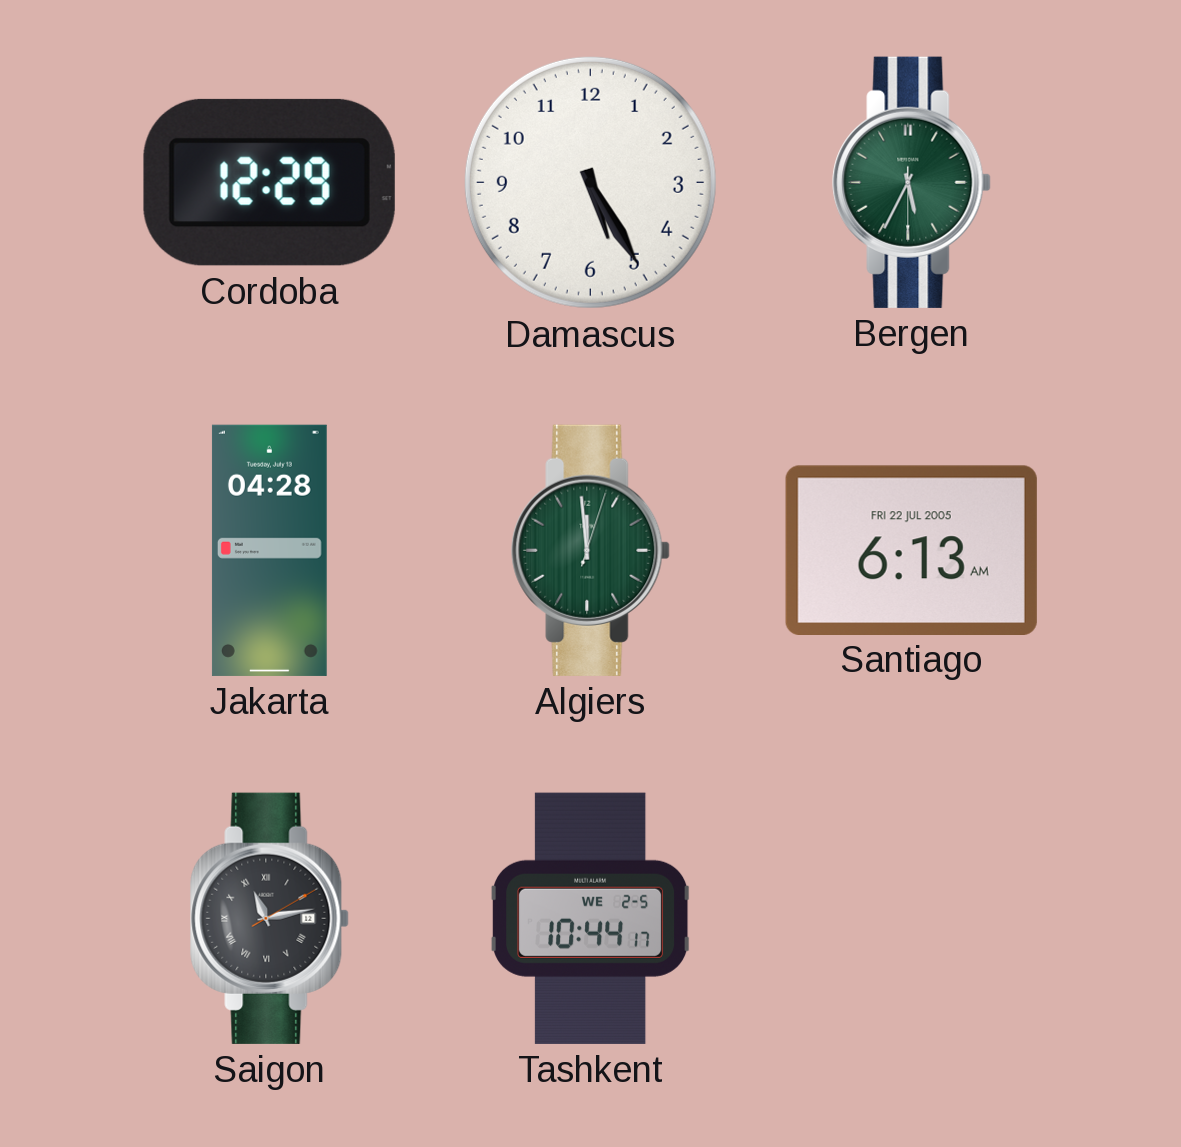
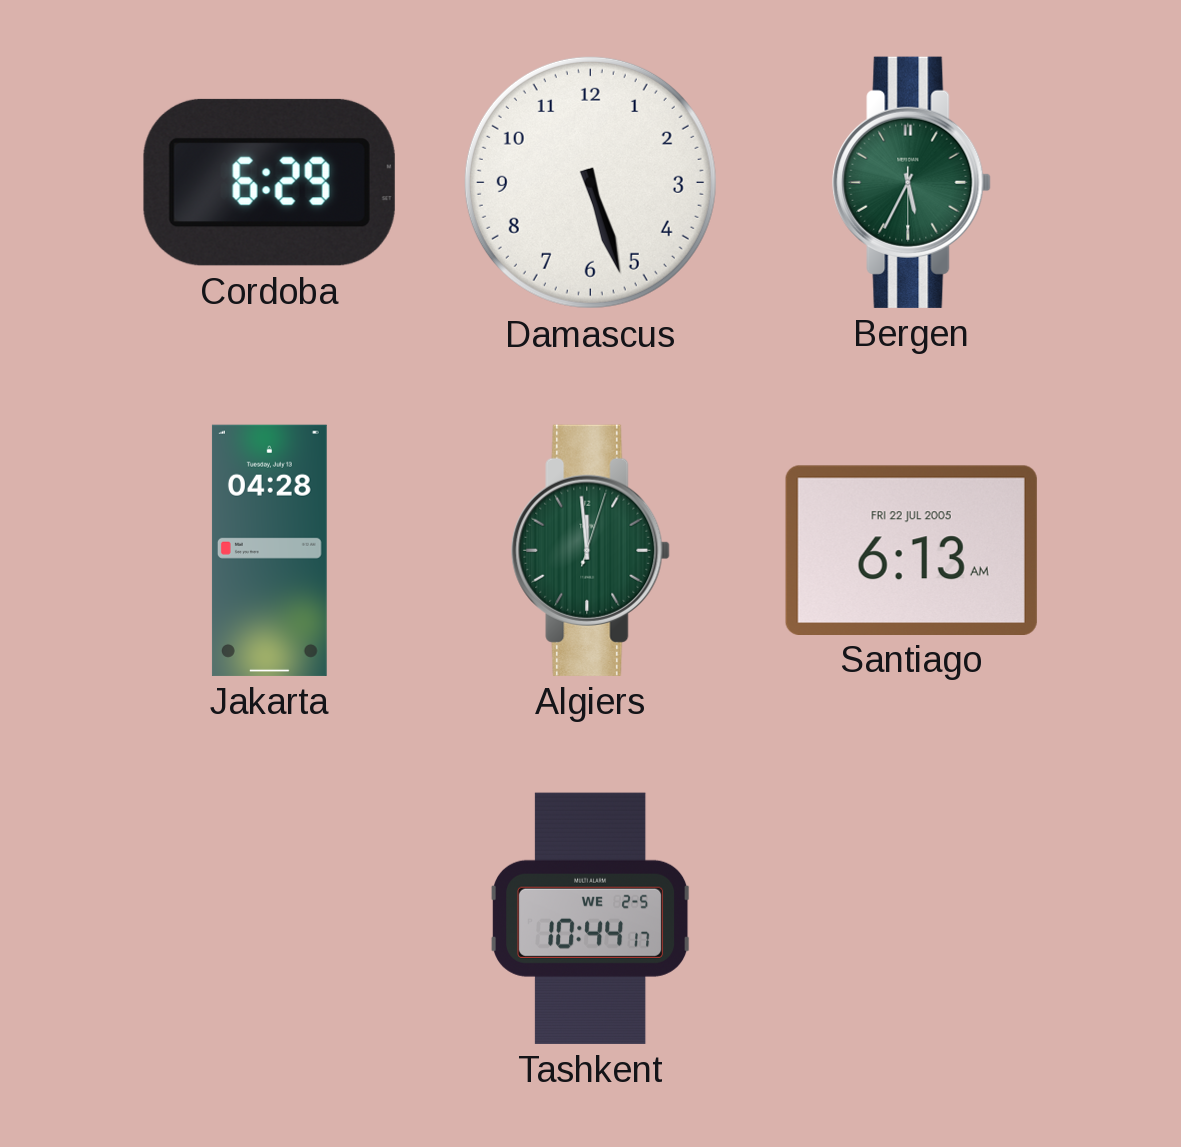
Cordoba: 12:29 -> 6:29
Damascus: 5:25 -> 5:27
Saigon: 11:13 -> none
